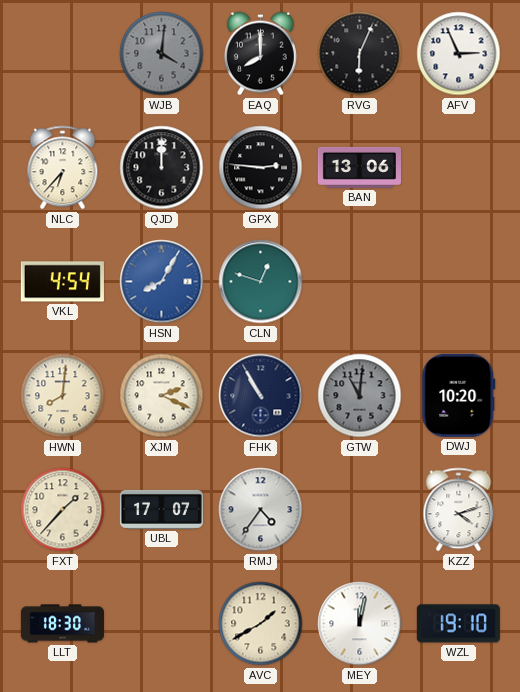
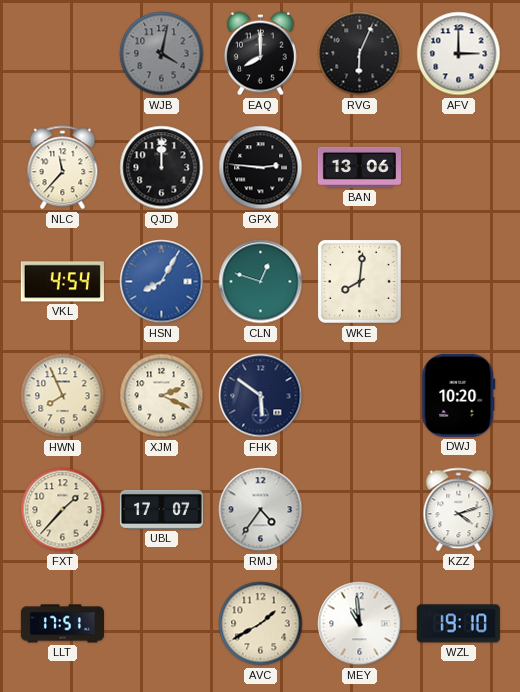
WJB: 4:01 -> 4:02
AFV: 2:56 -> 3:00
NLC: 6:37 -> 11:37
WKE: none -> 8:01
HWN: 8:01 -> 7:56
FHK: 10:55 -> 5:51
GTW: 11:01 -> none
LLT: 18:30 -> 17:51
MEY: 12:02 -> 10:59
